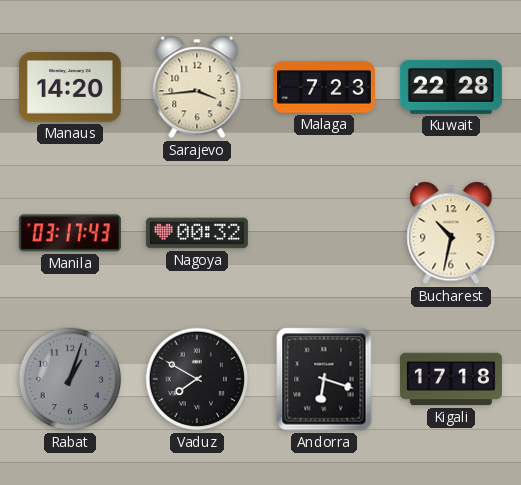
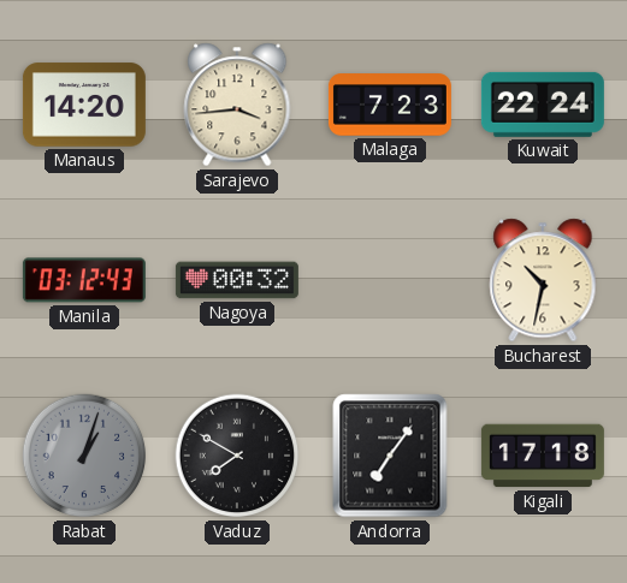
Kuwait: 22:28 -> 22:24
Manila: 03:17 -> 03:12
Andorra: 6:18 -> 7:06
